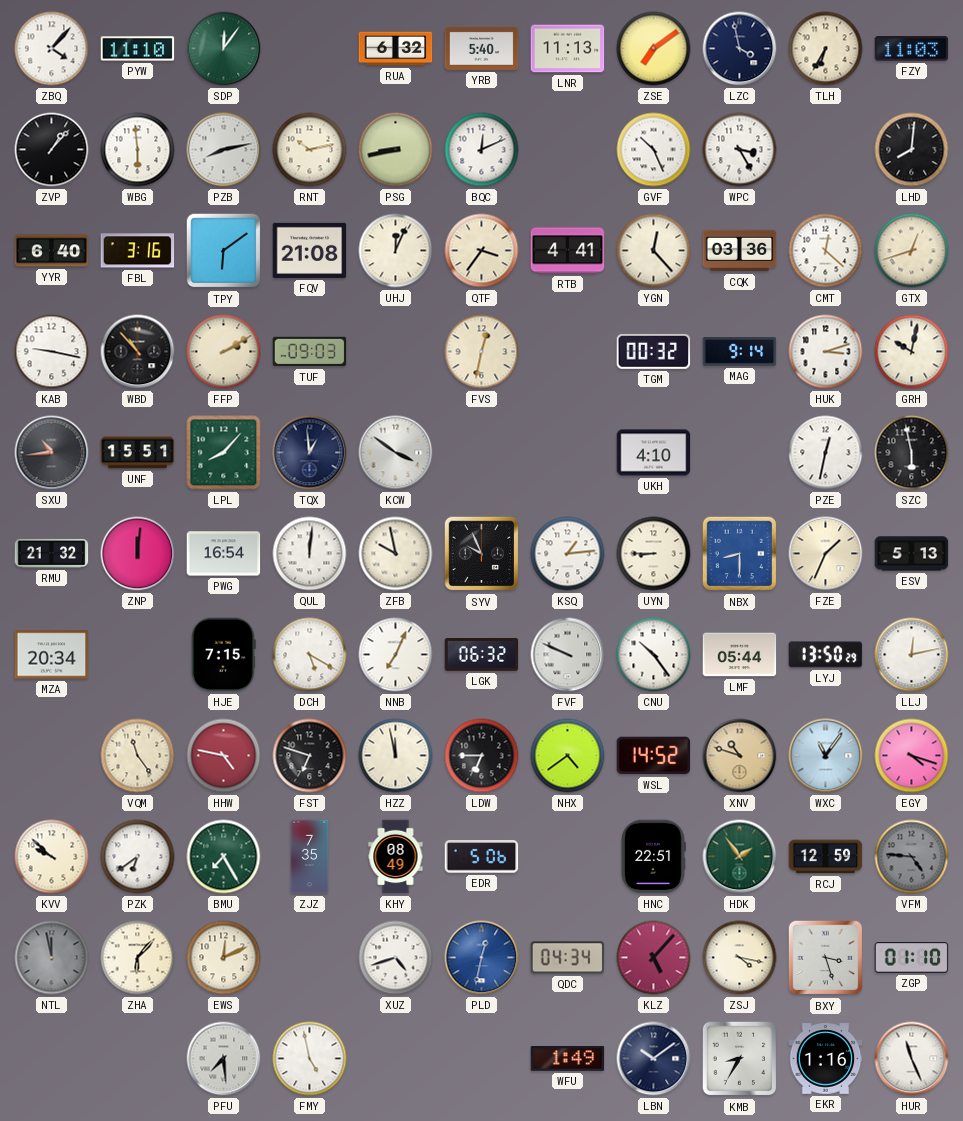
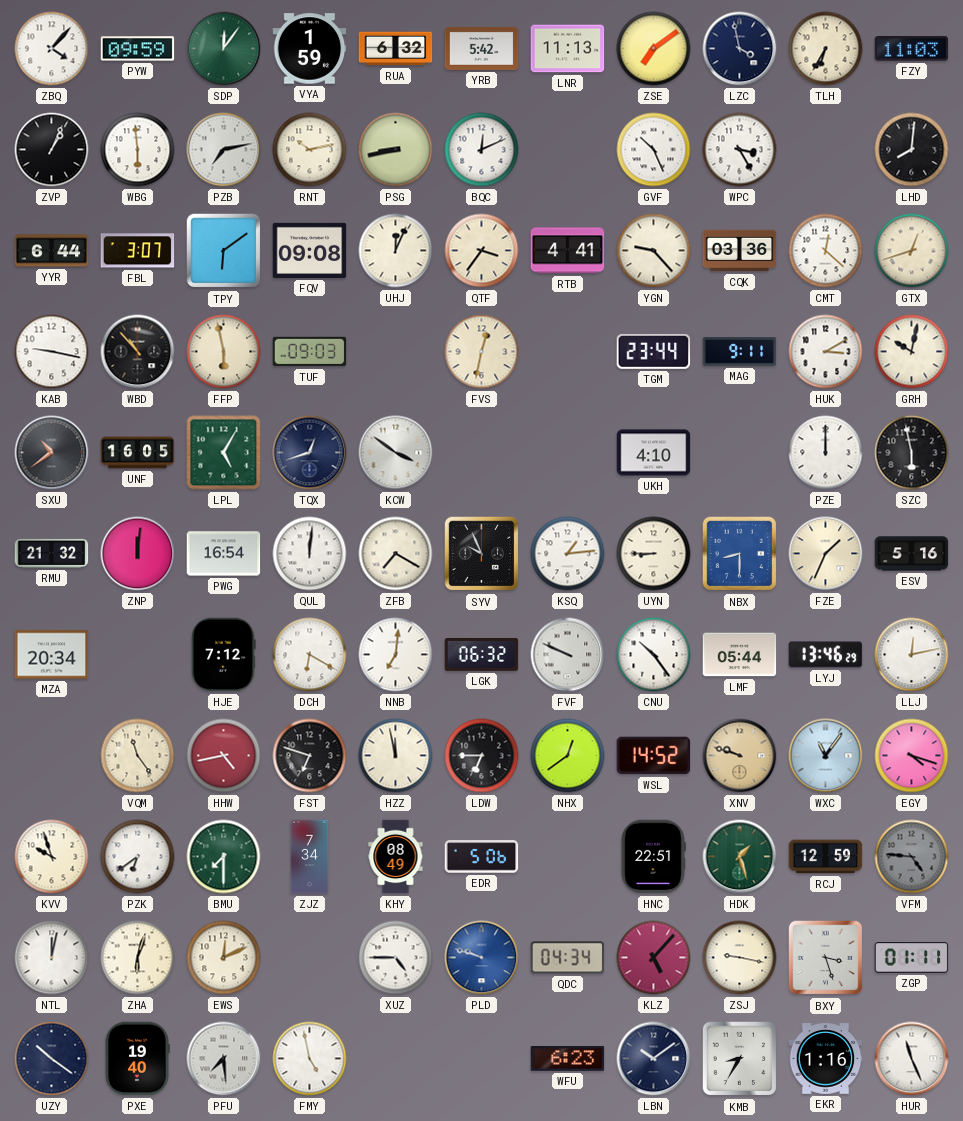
PYW: 11:10 -> 09:59
VYA: none -> 1:59
YRB: 5:40 -> 5:42
ZVP: 1:07 -> 1:04
PZB: 8:13 -> 7:13
YYR: 6:40 -> 6:44
FBL: 3:16 -> 3:07
FQV: 21:08 -> 09:08
YGN: 12:23 -> 9:23
FFP: 2:10 -> 5:58
TGM: 00:32 -> 23:44
MAG: 9:14 -> 9:11
HUK: 3:12 -> 3:10
SXU: 10:44 -> 10:39
UNF: 15:51 -> 16:05
LPL: 8:07 -> 5:05
TQX: 12:59 -> 12:42
PZE: 12:32 -> 12:00
ZFB: 9:58 -> 7:20
ESV: 5:13 -> 5:16
HJE: 7:15 -> 7:12
DCH: 5:20 -> 6:20
NNB: 7:04 -> 7:01
LYJ: 13:50 -> 13:46
HHW: 4:47 -> 4:43
NHX: 4:39 -> 12:39
XNV: 10:48 -> 9:48
KVV: 9:52 -> 9:57
BMU: 7:25 -> 7:30
ZJZ: 7:35 -> 7:34
HDK: 1:54 -> 1:27
NTL: 11:58 -> 12:02
NTL dial: grey -> white
ZHA: 6:07 -> 6:03
XUZ: 4:42 -> 4:45
PLD: 12:32 -> 9:48
ZSJ: 4:17 -> 9:17
ZGP: 01:10 -> 01:11
UZY: none -> 10:21
PXE: none -> 19:40
WFU: 1:49 -> 6:23
